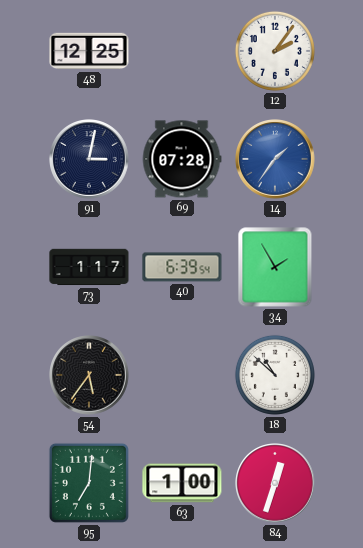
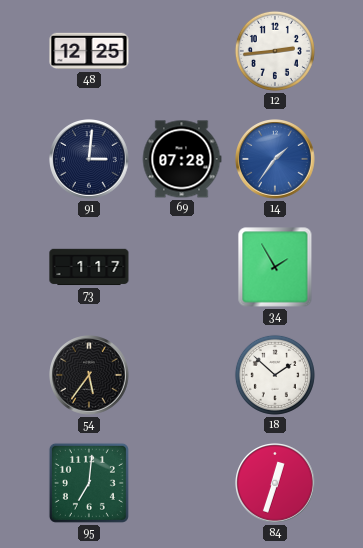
12: 2:06 -> 2:44
91: 3:02 -> 3:01
40: 6:39 -> none
18: 10:52 -> 1:52
63: 1:00 -> none
